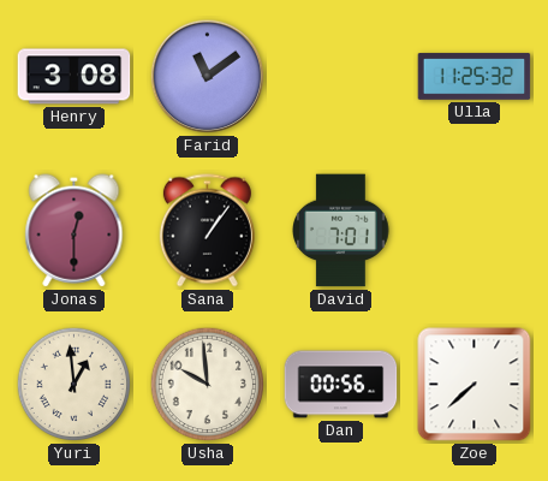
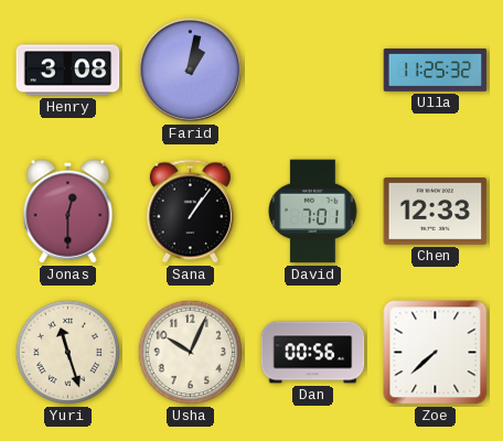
Farid: 11:09 -> 1:02
Chen: none -> 12:33
Yuri: 12:59 -> 11:27
Usha: 9:59 -> 10:04
